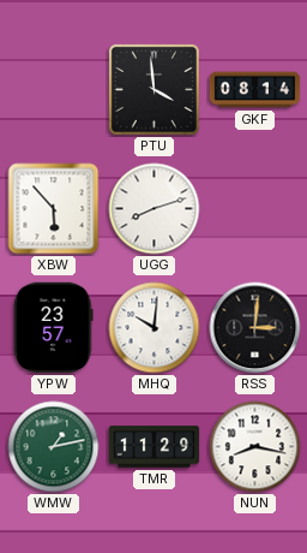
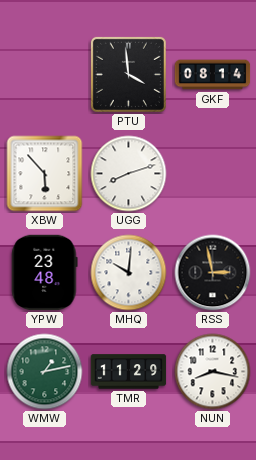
YPW: 23:57 -> 23:48
RSS: 3:01 -> 2:58
